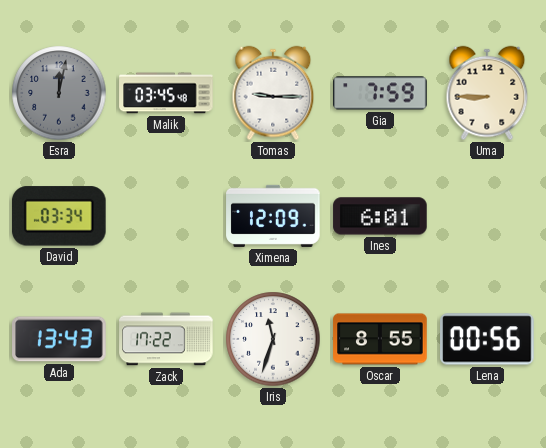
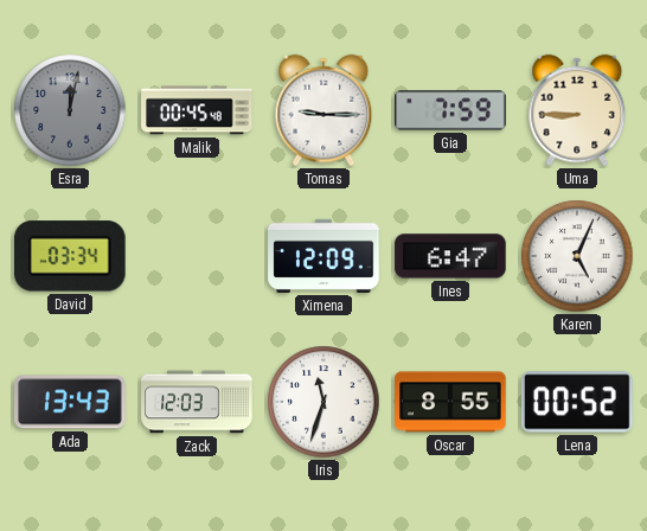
Malik: 03:45 -> 00:45
Ines: 6:01 -> 6:47
Karen: none -> 5:04
Zack: 17:22 -> 12:03
Lena: 00:56 -> 00:52
